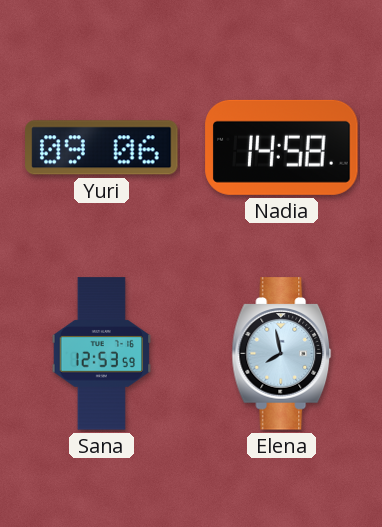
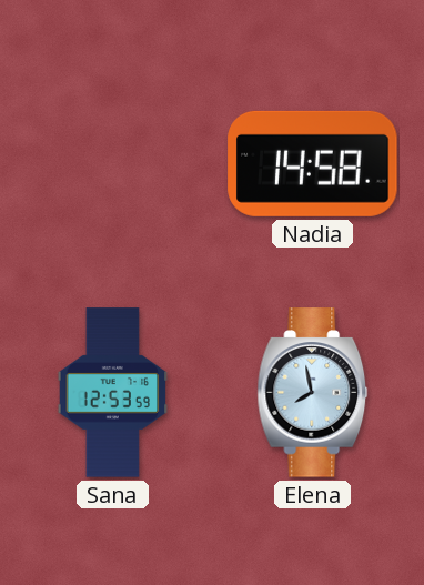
Yuri: 09:06 -> none
